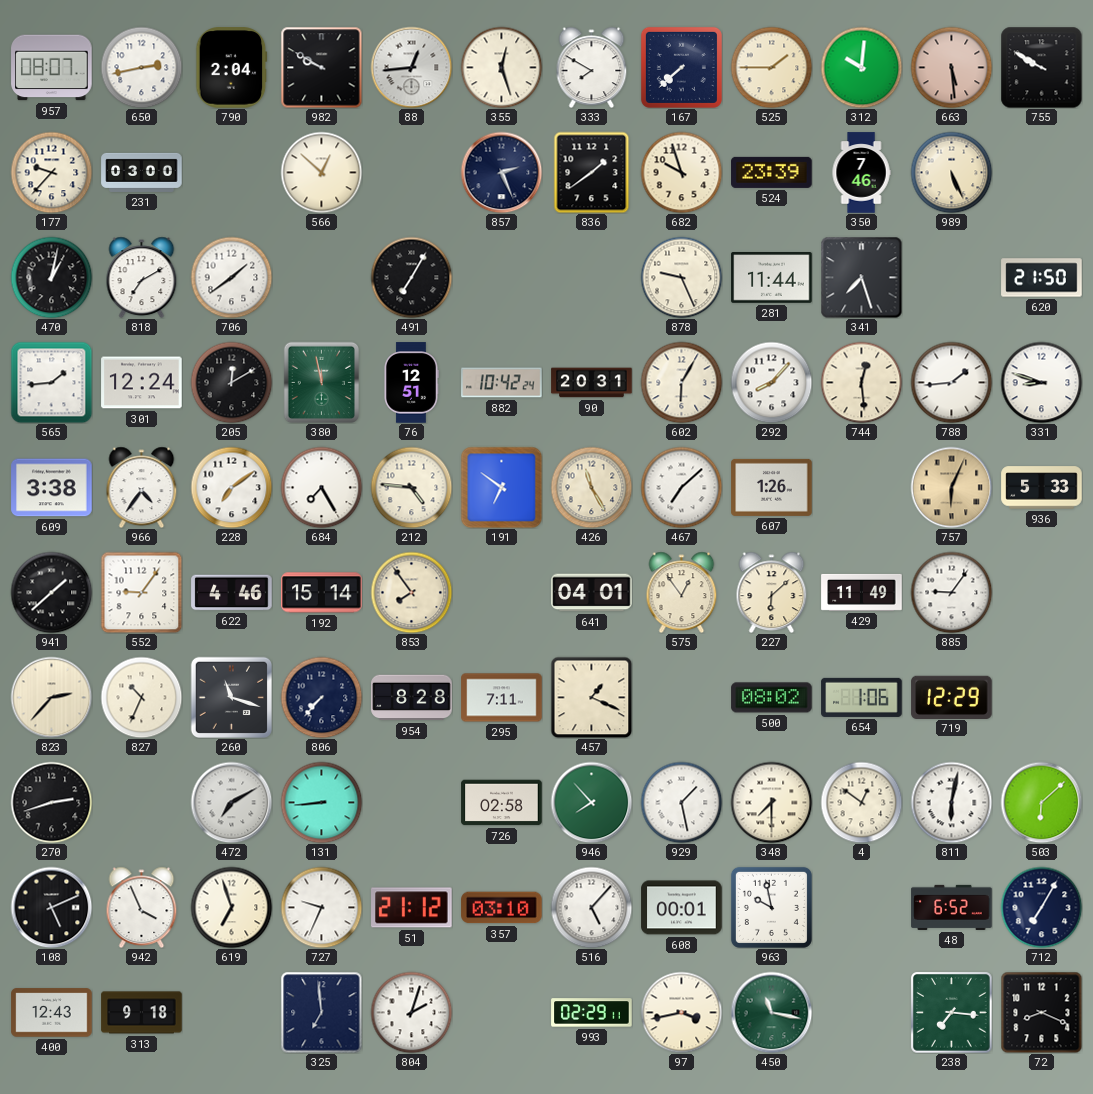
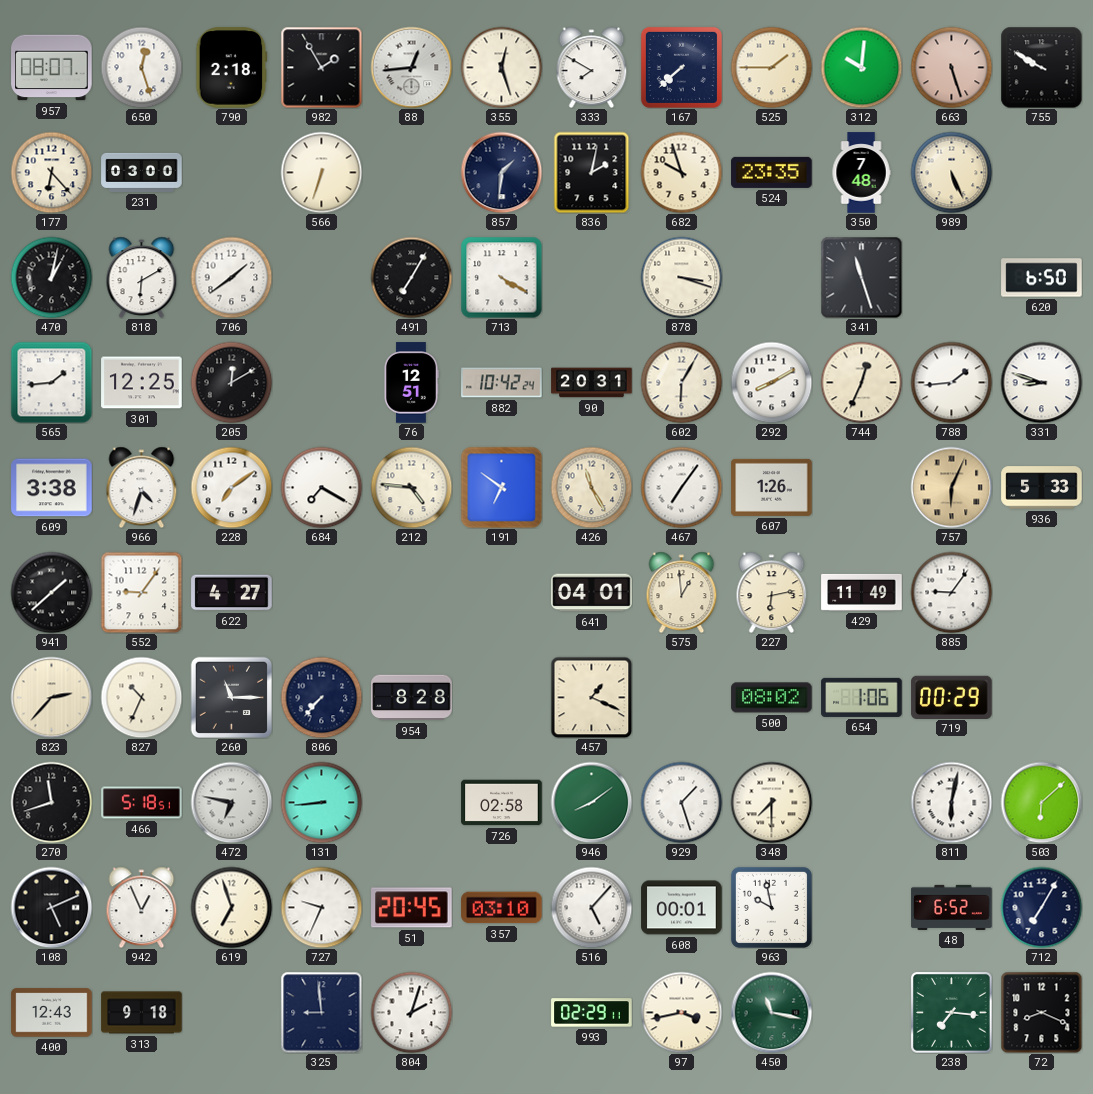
650: 2:43 -> 12:27
790: 2:04 -> 2:18
982: 9:50 -> 1:55
663: 5:29 -> 5:27
177: 9:37 -> 6:23
566: 12:52 -> 6:33
857: 2:26 -> 1:31
836: 1:39 -> 2:02
524: 23:39 -> 23:35
350: 7:46 -> 7:48
818: 7:10 -> 6:10
713: none -> 4:20
878: 9:26 -> 3:18
281: 11:44 -> none
341: 7:27 -> 11:27
620: 21:50 -> 6:50
301: 12:24 -> 12:25
380: 11:58 -> none
292: 8:07 -> 8:10
744: 12:29 -> 12:34
966: 4:36 -> 4:33
684: 7:25 -> 7:20
467: 7:08 -> 7:06
622: 4:46 -> 4:27
192: 15:14 -> none
853: 7:54 -> none
575: 12:54 -> 12:59
227: 6:08 -> 6:13
260: 11:18 -> 11:15
295: 7:11 -> none
719: 12:29 -> 00:29
270: 2:42 -> 11:42
466: none -> 5:18
472: 7:10 -> 6:47
946: 7:53 -> 8:09
929: 1:28 -> 1:27
4: 12:51 -> none
942: 3:56 -> 12:56
51: 21:12 -> 20:45
325: 6:59 -> 8:59
